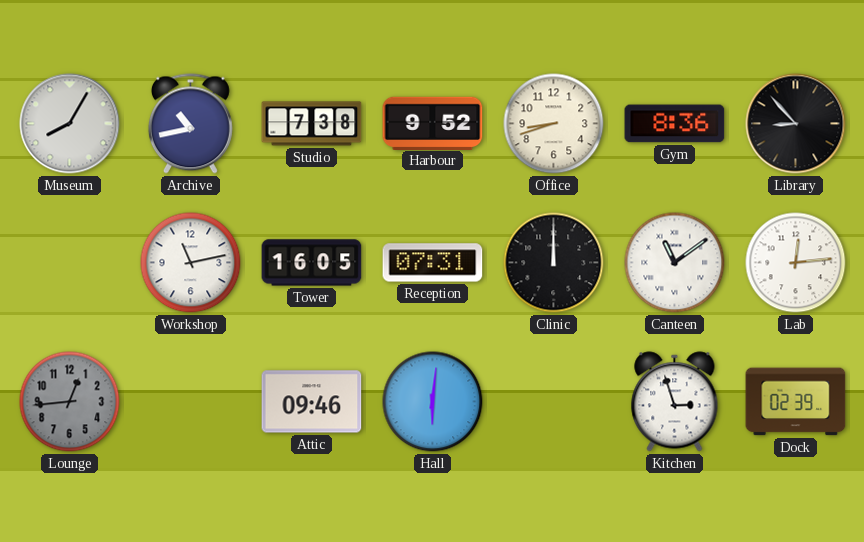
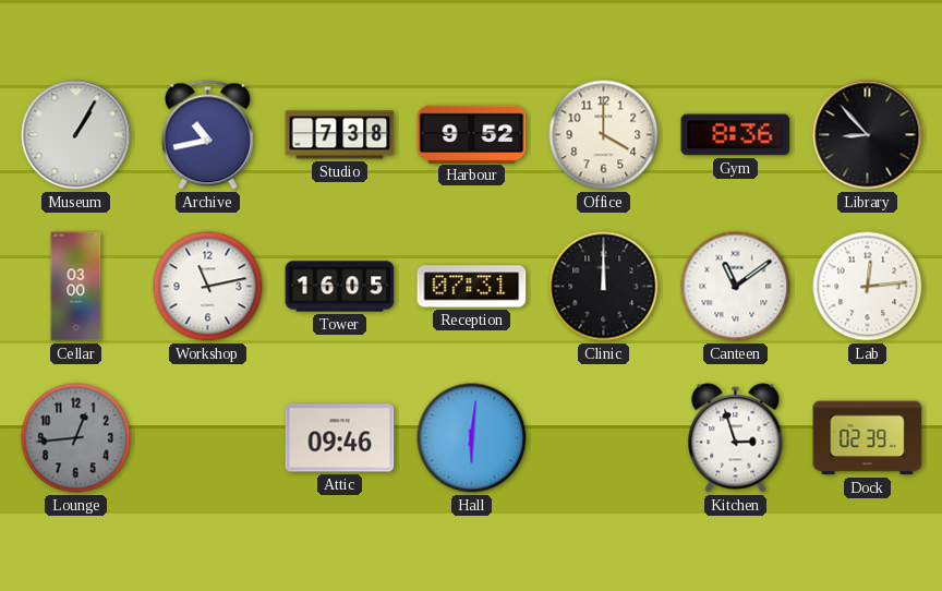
Museum: 8:05 -> 1:05
Office: 8:42 -> 4:00
Cellar: none -> 03:00
